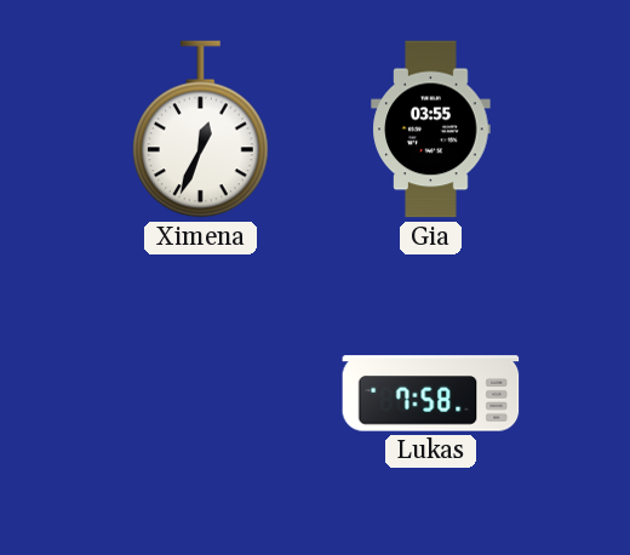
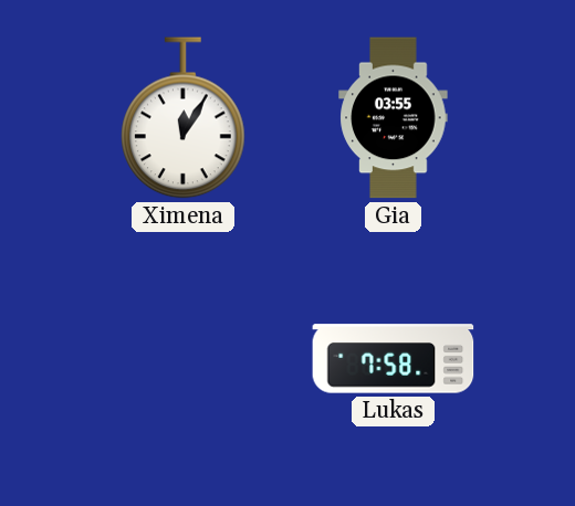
Ximena: 12:34 -> 12:05
